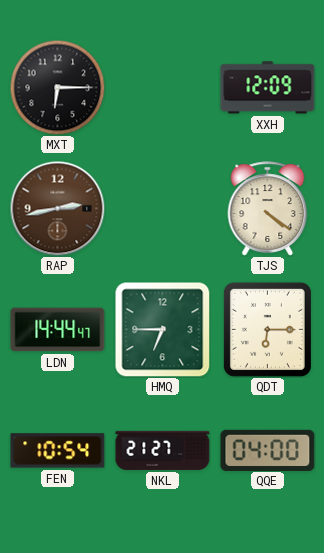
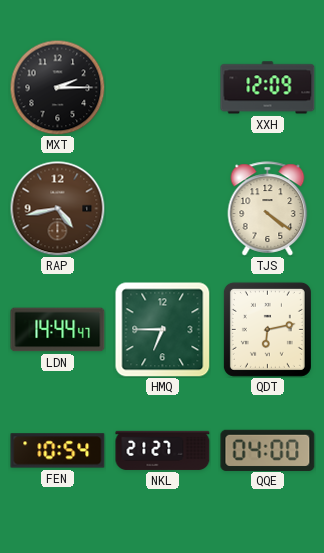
MXT: 6:15 -> 2:15
RAP: 2:43 -> 4:43
QDT: 6:15 -> 6:13
